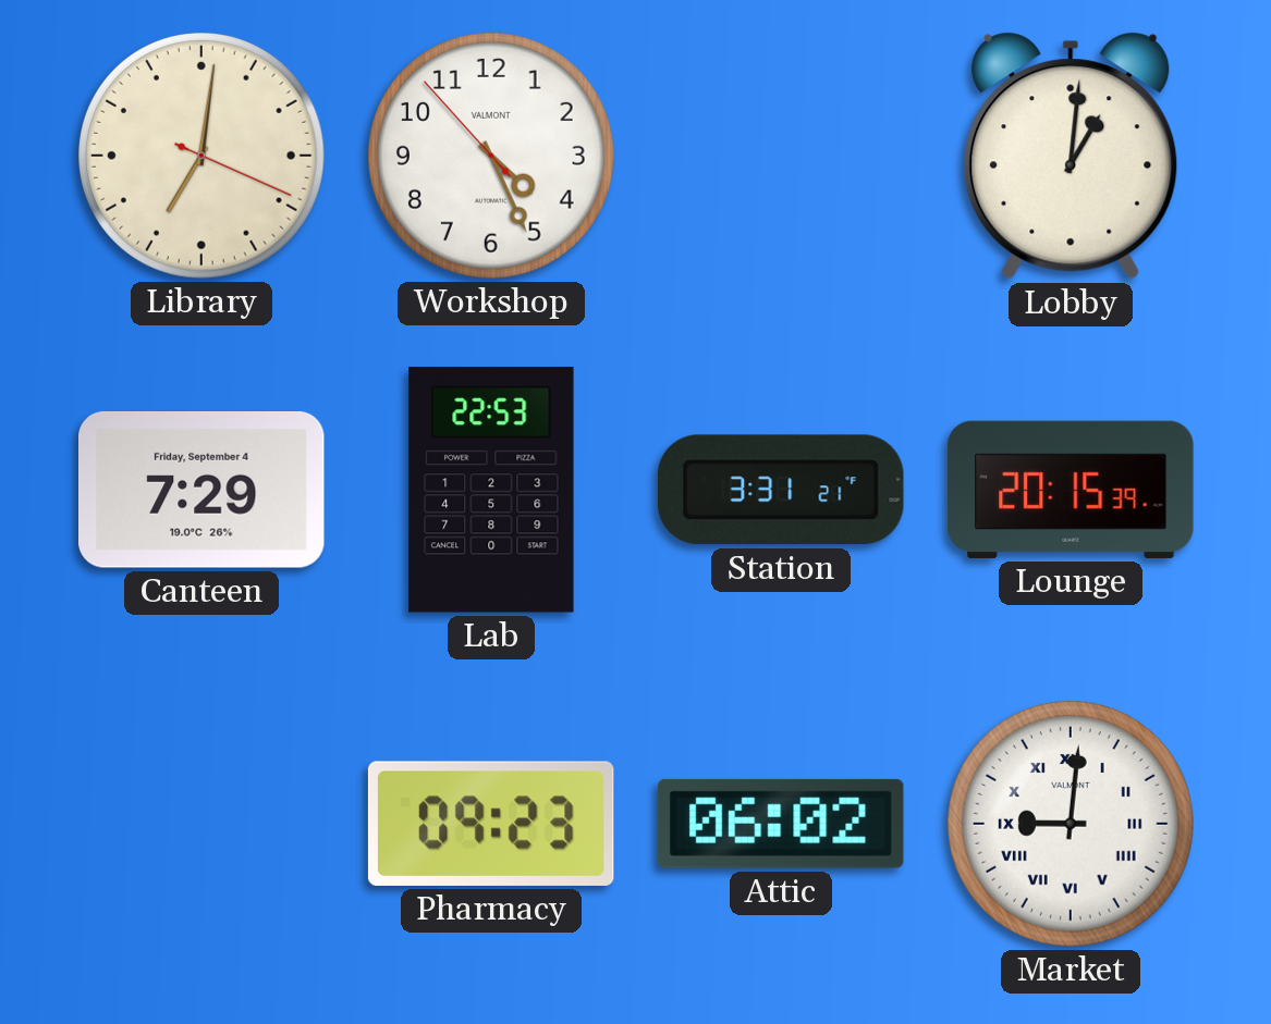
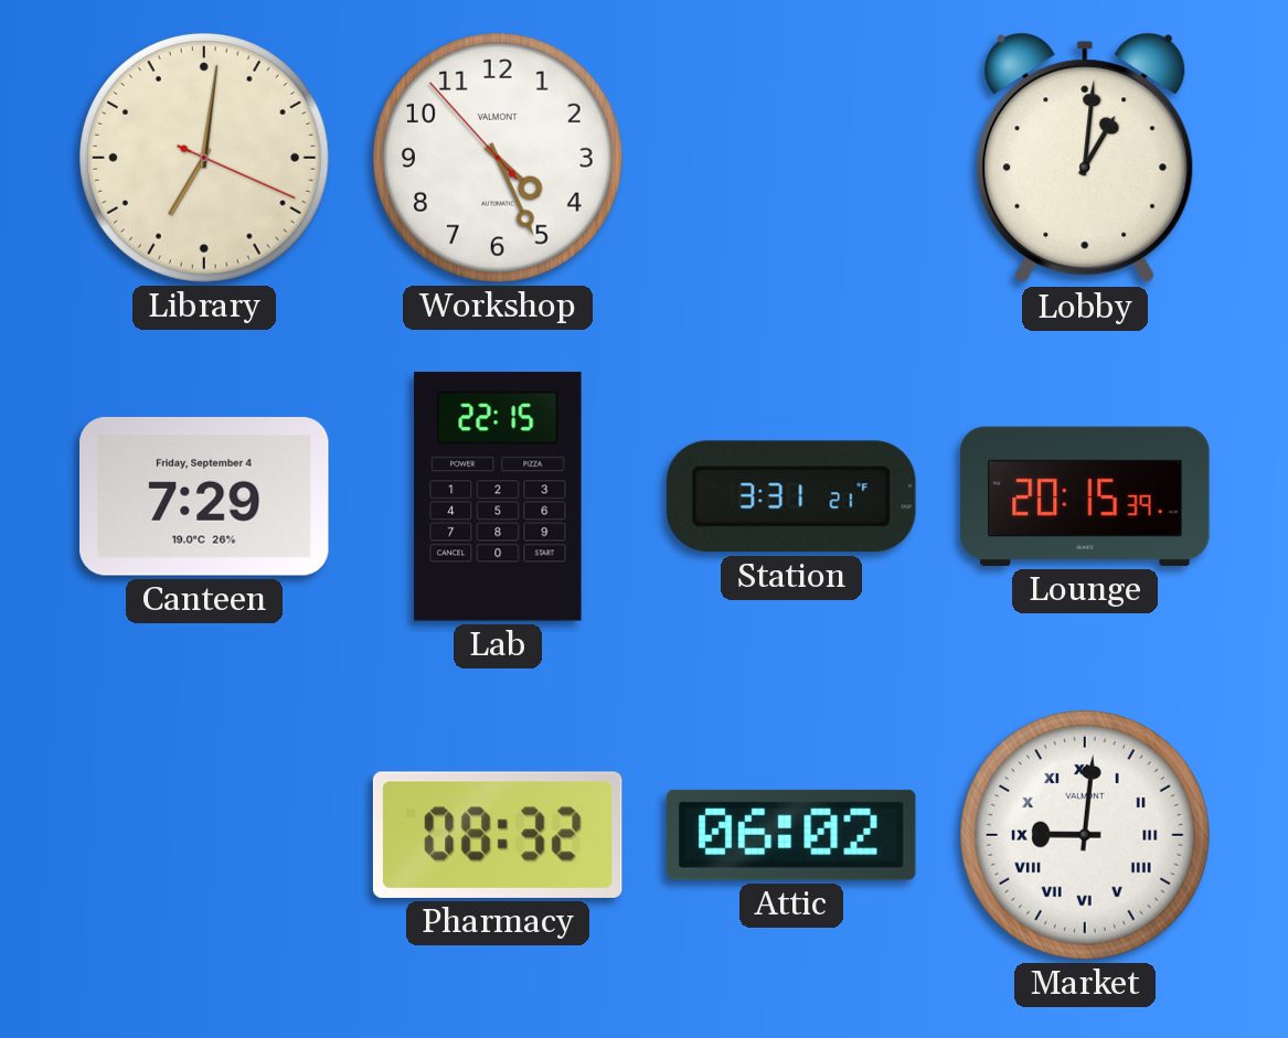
Lab: 22:53 -> 22:15
Pharmacy: 09:23 -> 08:32
